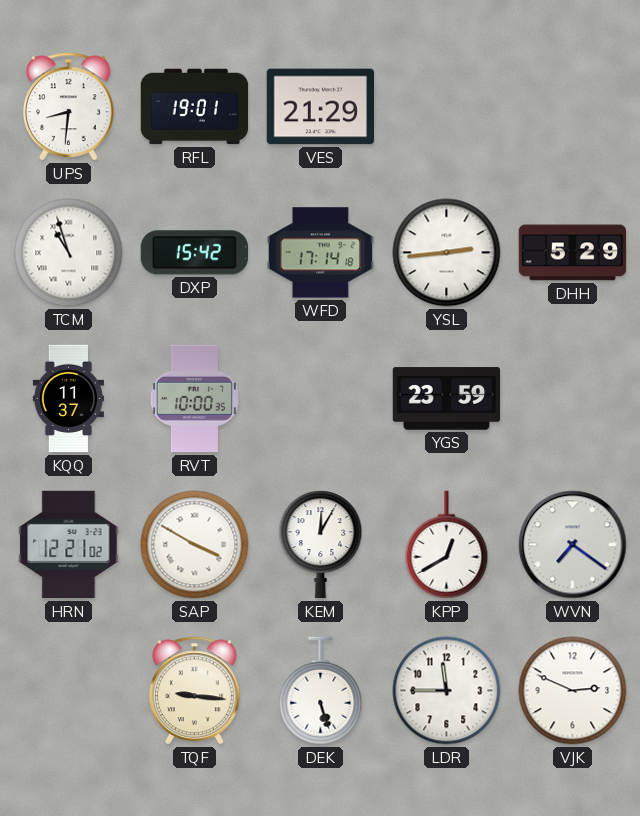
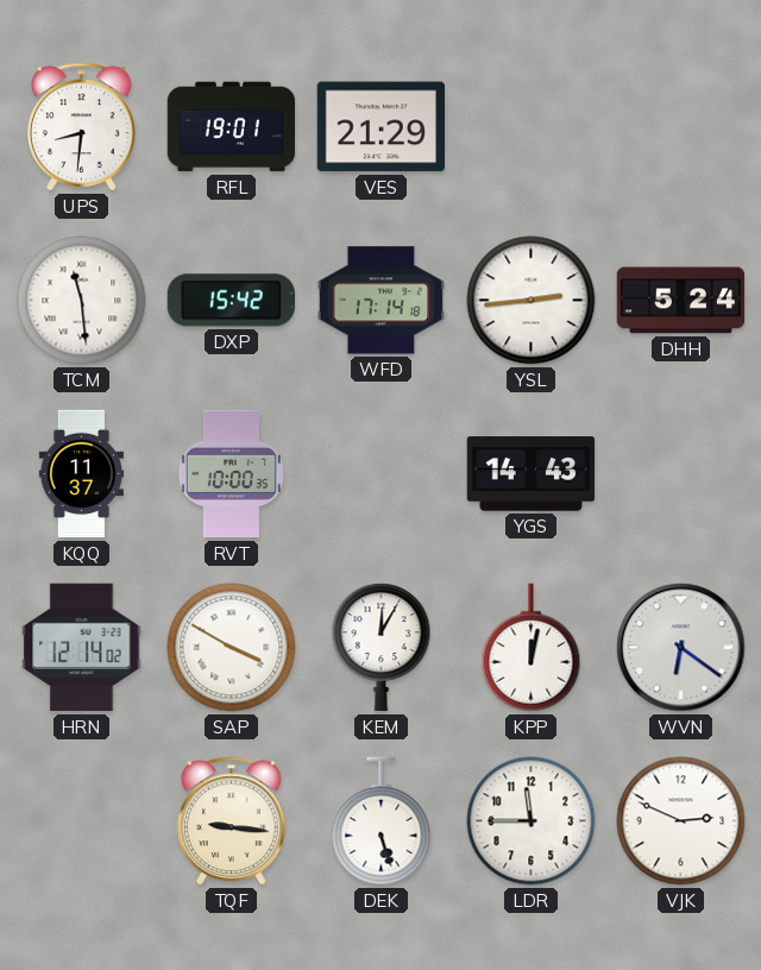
TCM: 10:57 -> 11:29
DHH: 5:29 -> 5:24
YGS: 23:59 -> 14:43
HRN: 12:21 -> 12:14
KPP: 12:40 -> 12:02
WVN: 7:21 -> 6:21
